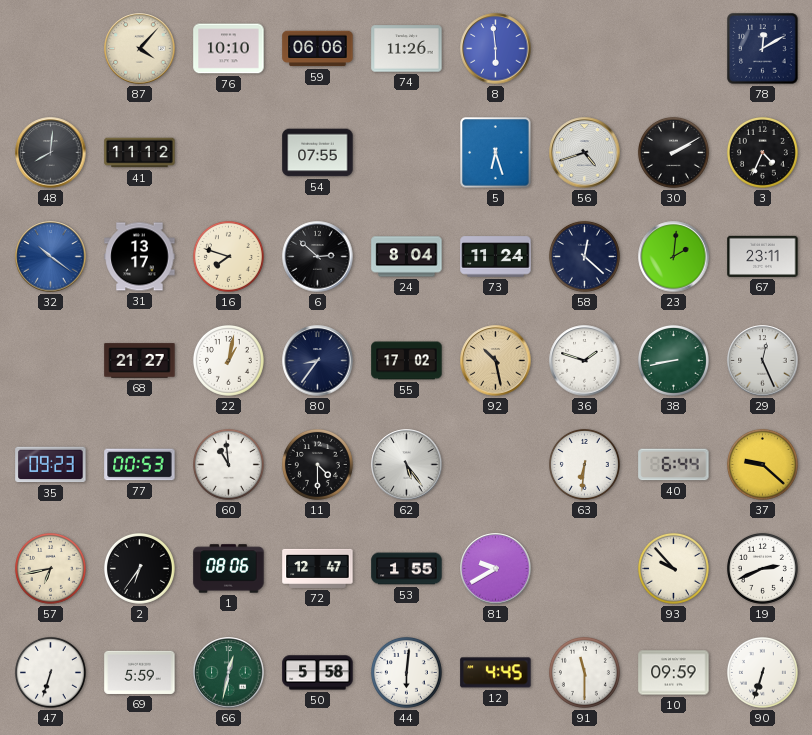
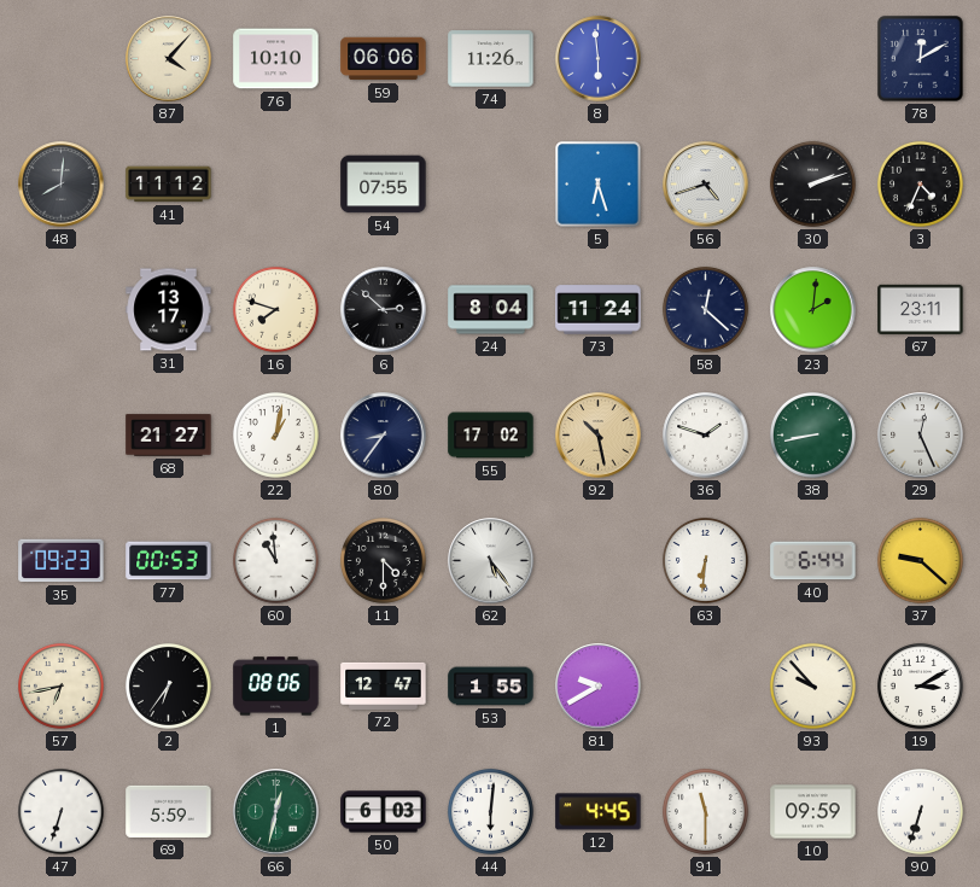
30: 2:10 -> 2:12
32: 10:21 -> none
19: 2:41 -> 3:10
50: 5:58 -> 6:03
